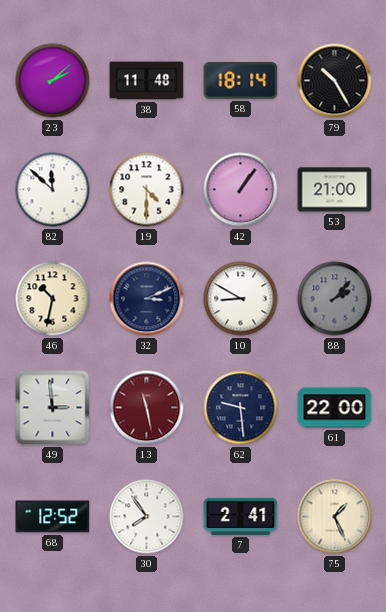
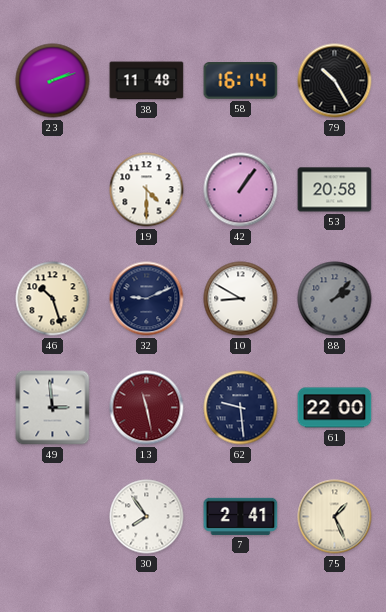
23: 2:08 -> 2:12
58: 18:14 -> 16:14
82: 11:52 -> none
53: 21:00 -> 20:58
46: 10:32 -> 10:27
32: 3:11 -> 9:11
68: 12:52 -> none
